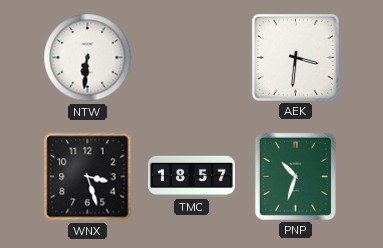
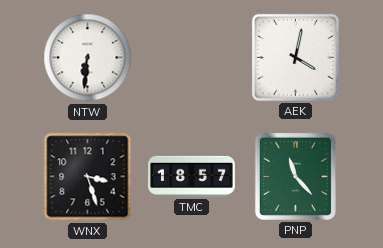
AEK: 3:31 -> 4:02
PNP: 10:33 -> 11:23
